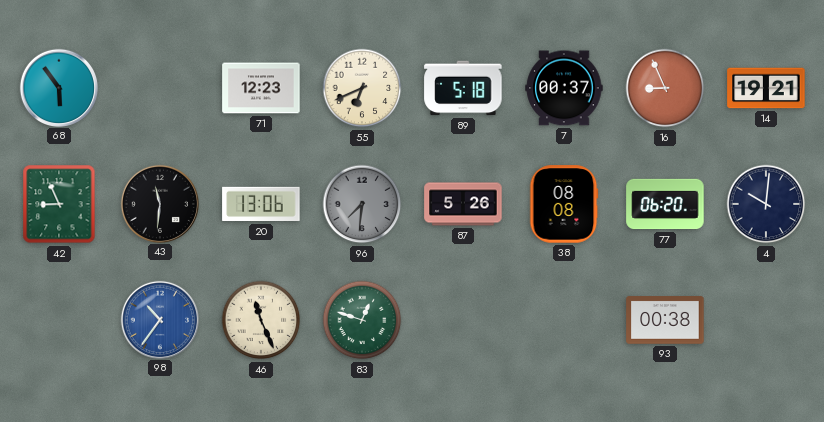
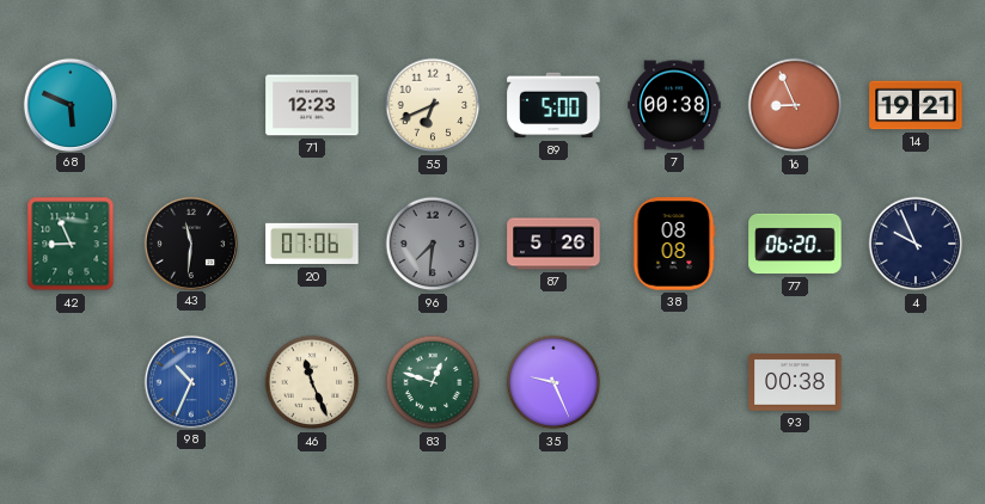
68: 5:54 -> 5:49
89: 5:18 -> 5:00
7: 00:37 -> 00:38
20: 13:06 -> 07:06
4: 10:01 -> 9:56
98: 10:36 -> 10:34
35: none -> 9:26
